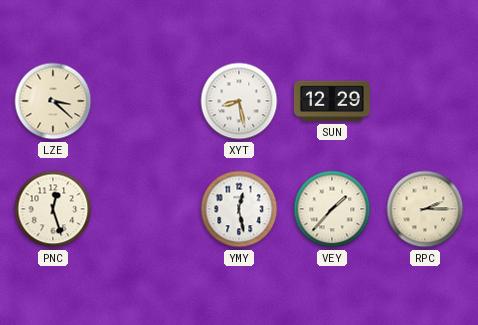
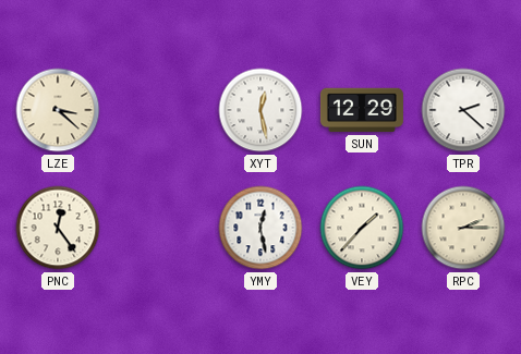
XYT: 8:28 -> 12:28
TPR: none -> 2:22
PNC: 12:27 -> 12:24
